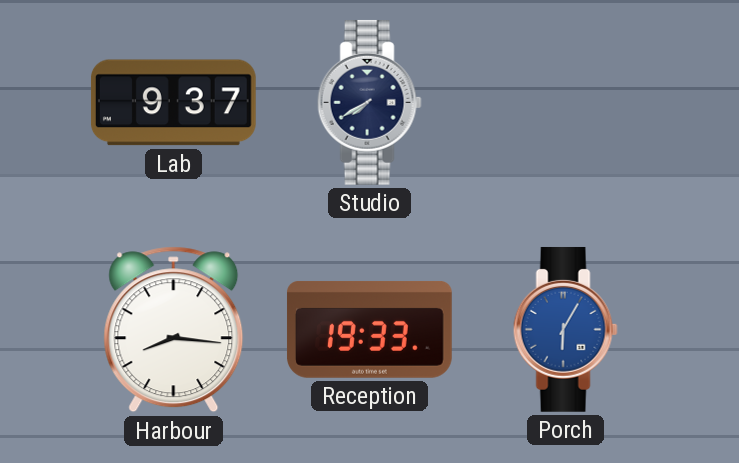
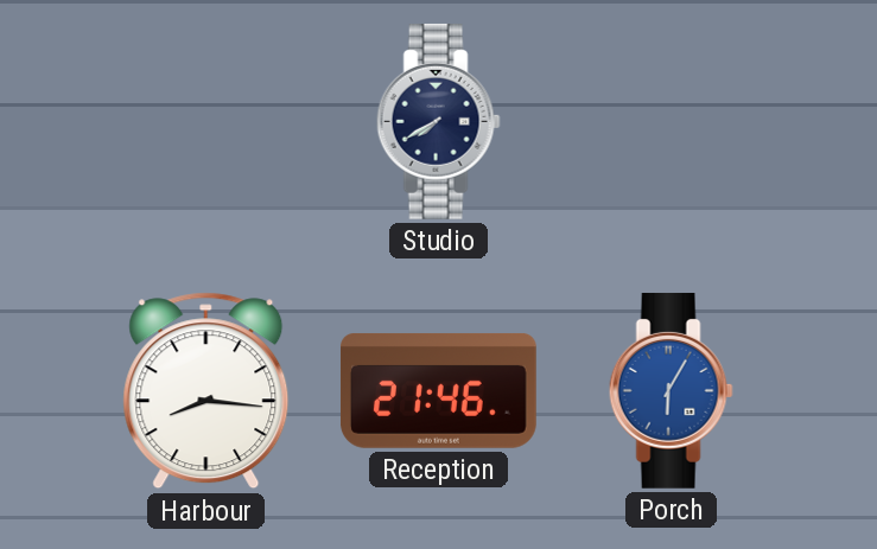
Lab: 9:37 -> none
Reception: 19:33 -> 21:46
